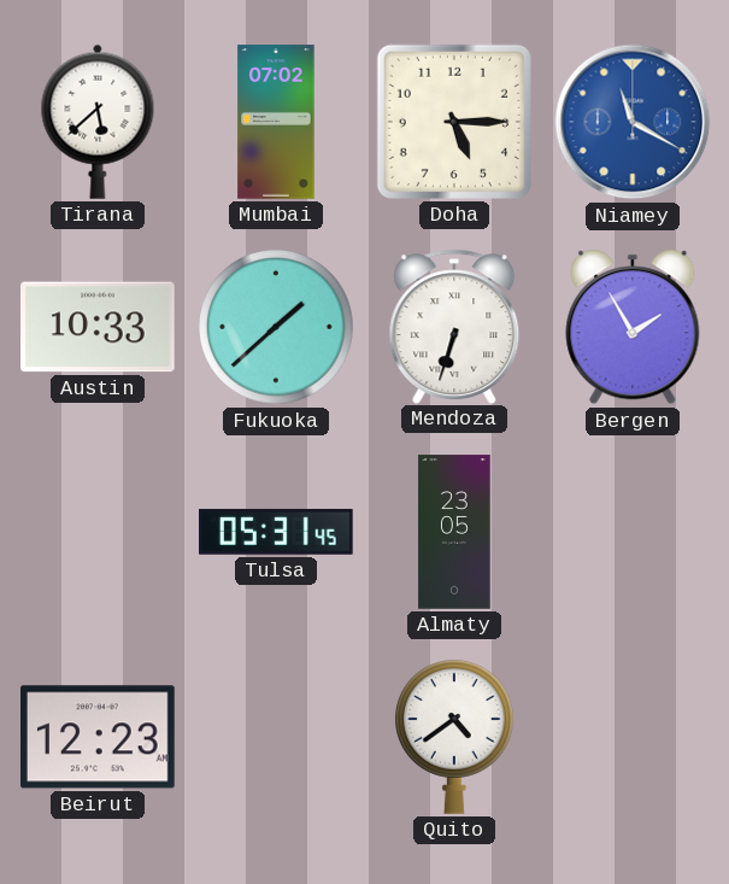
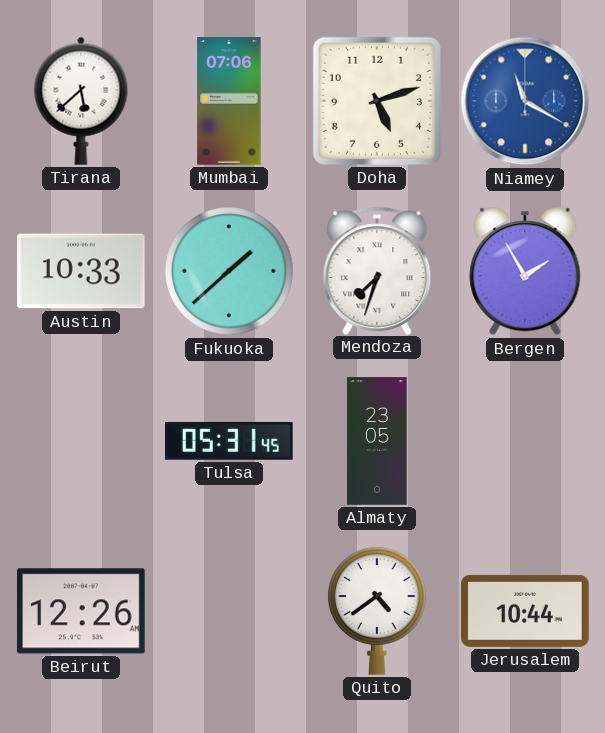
Mumbai: 07:02 -> 07:06
Doha: 5:15 -> 5:12
Mendoza: 6:33 -> 7:33
Beirut: 12:23 -> 12:26
Jerusalem: none -> 10:44
